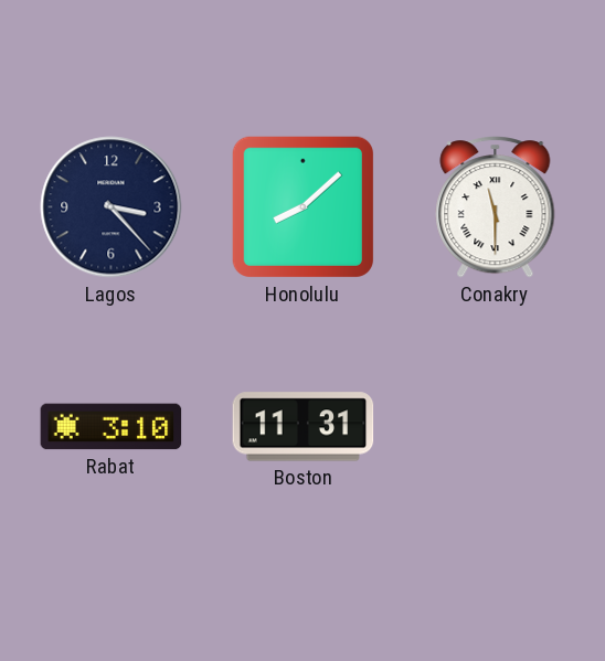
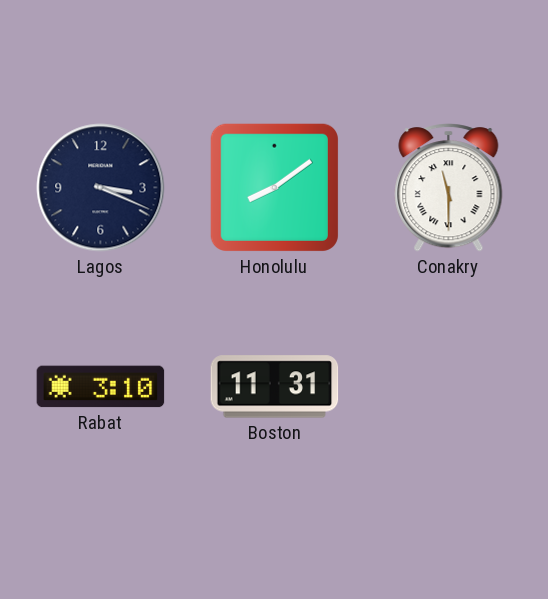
Lagos: 3:23 -> 3:19
Honolulu: 8:08 -> 8:09
